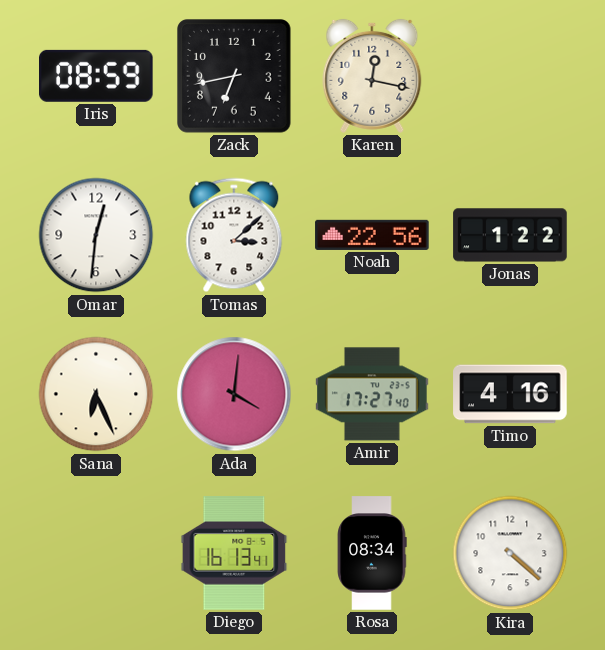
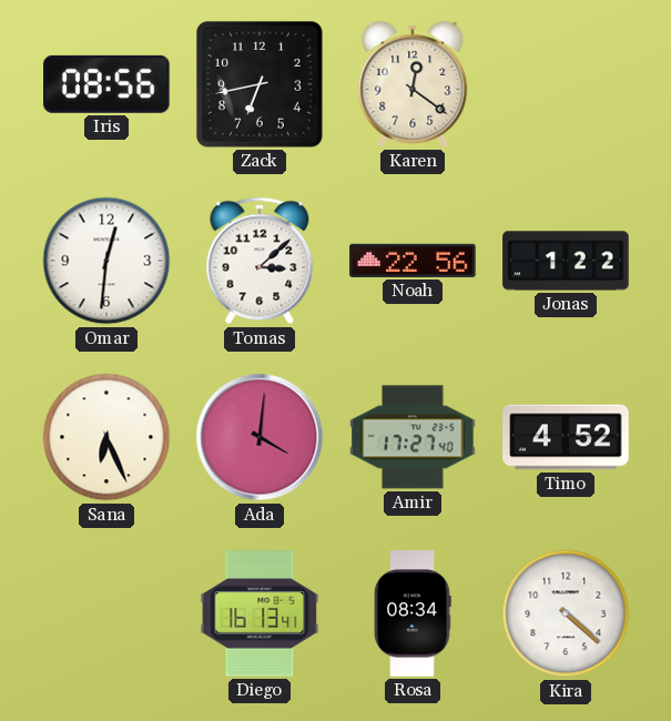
Iris: 08:59 -> 08:56
Karen: 12:17 -> 12:21
Timo: 4:16 -> 4:52
